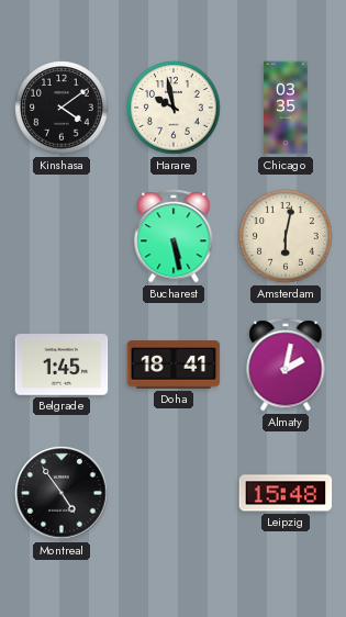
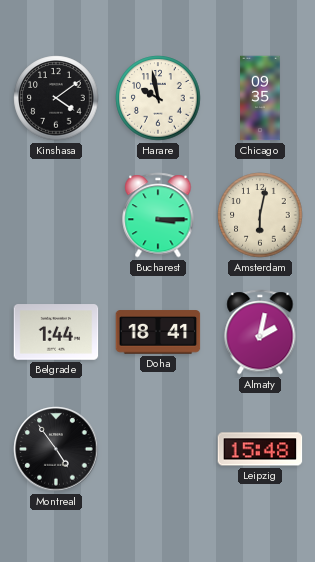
Chicago: 03:35 -> 09:35
Bucharest: 5:28 -> 3:15
Belgrade: 1:45 -> 1:44
